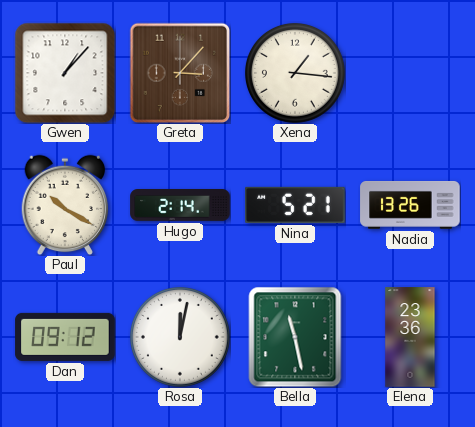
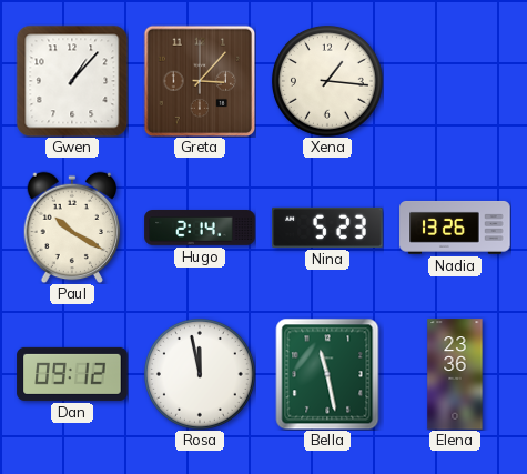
Nina: 5:21 -> 5:23
Rosa: 12:02 -> 11:58
